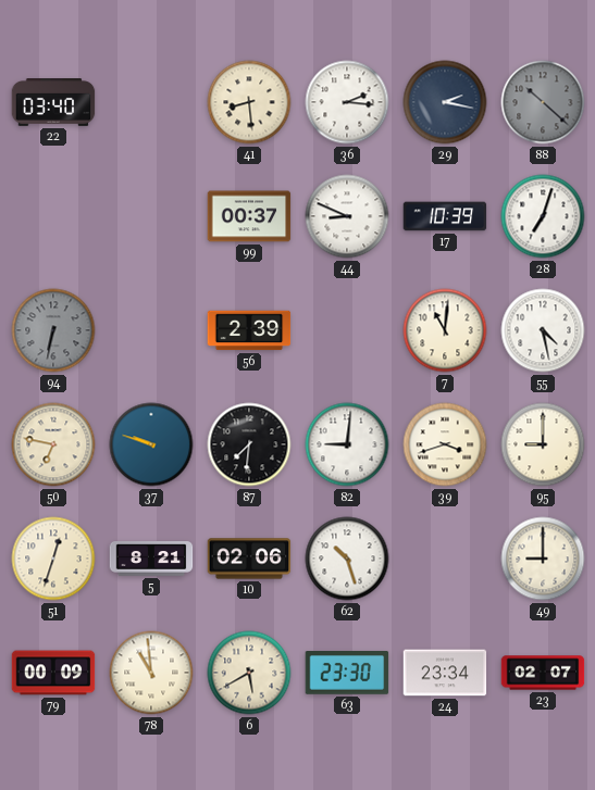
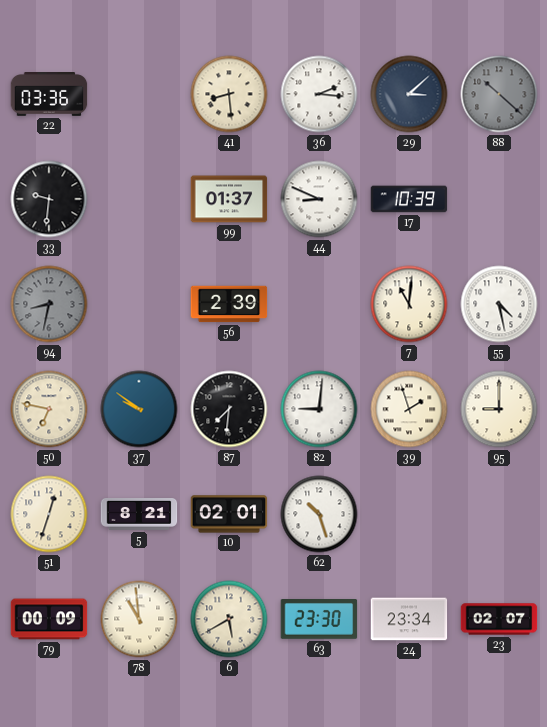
22: 03:40 -> 03:36
29: 2:17 -> 3:08
33: none -> 9:31
99: 00:37 -> 01:37
28: 7:03 -> none
94: 6:32 -> 8:32
37: 9:48 -> 9:51
39: 3:42 -> 1:57
10: 02:06 -> 02:01
49: 9:00 -> none
